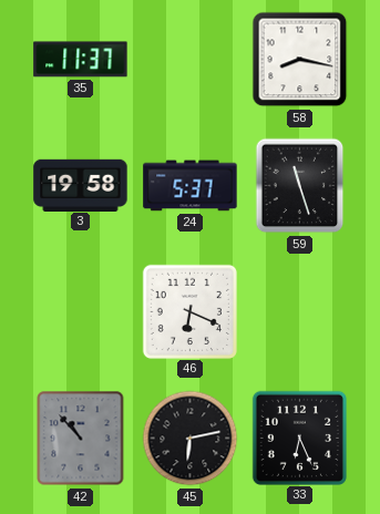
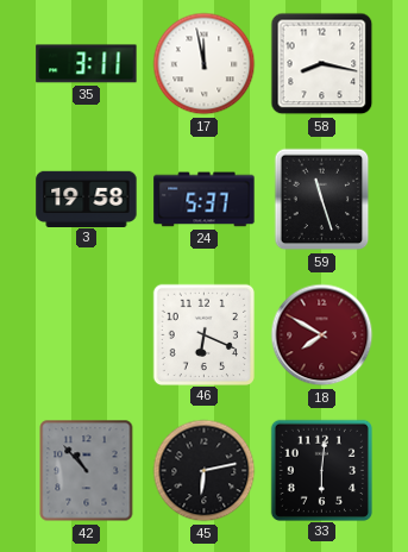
35: 11:37 -> 3:11
17: none -> 11:58
18: none -> 7:50
33: 6:26 -> 6:01
